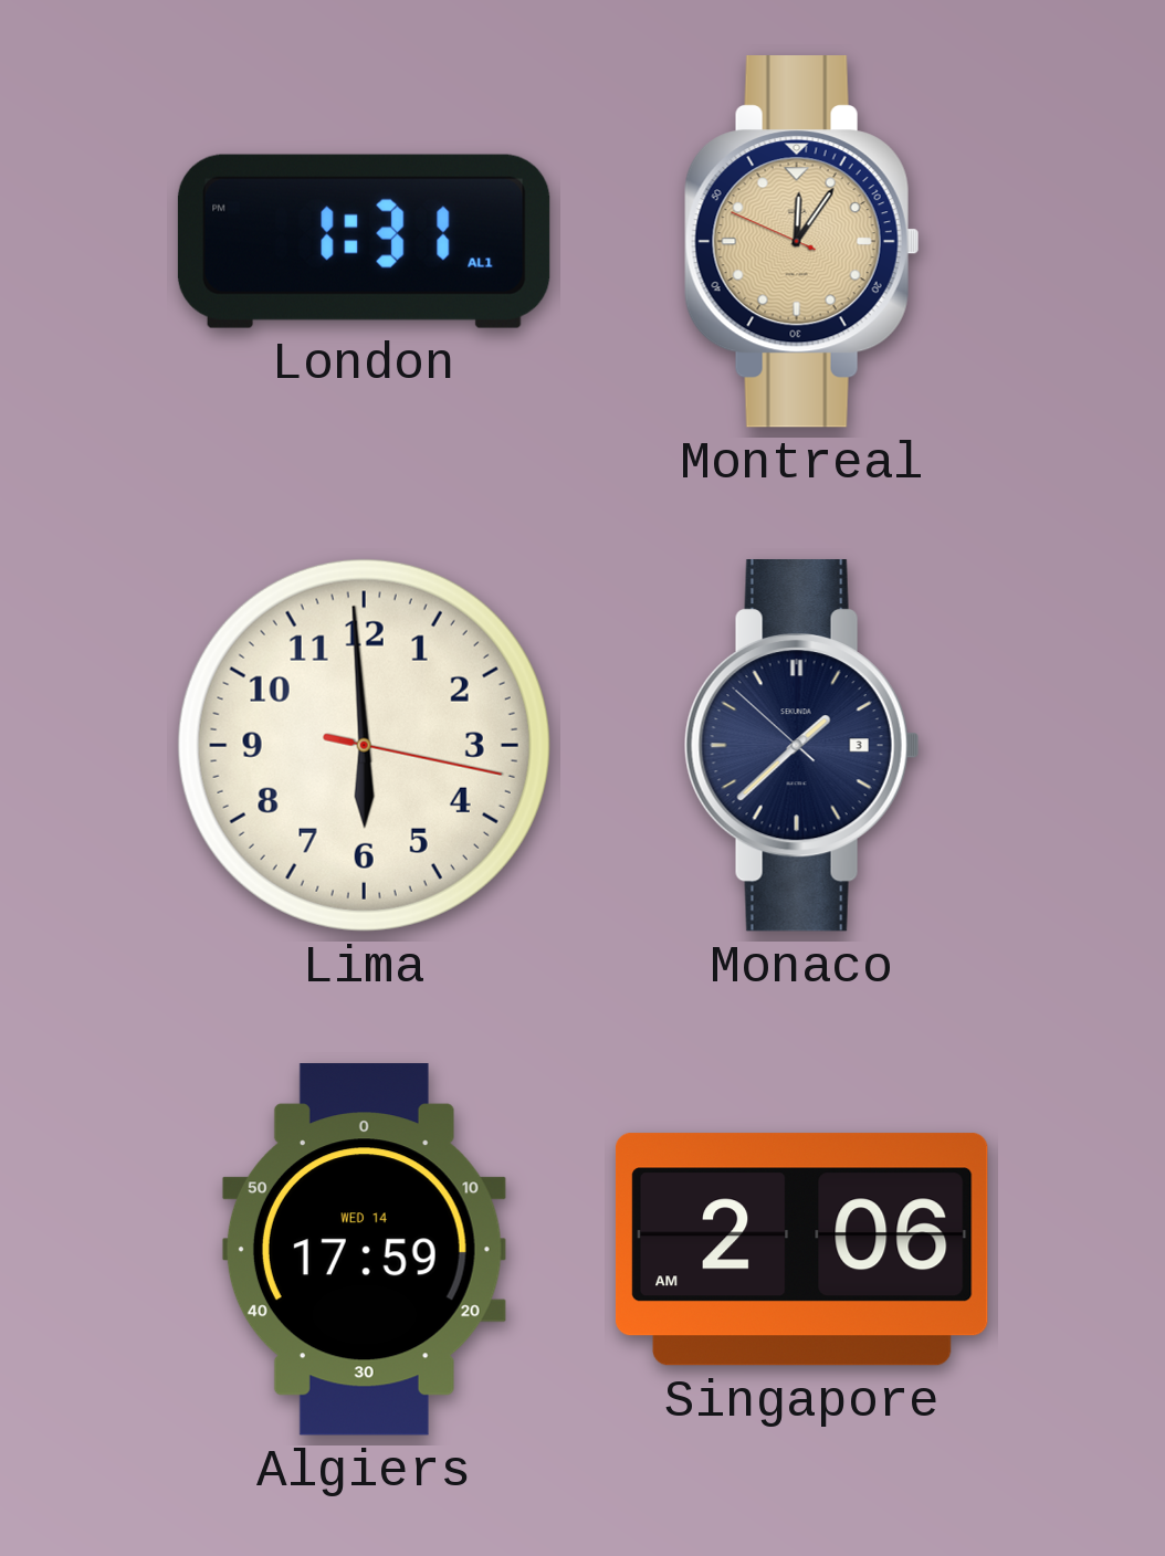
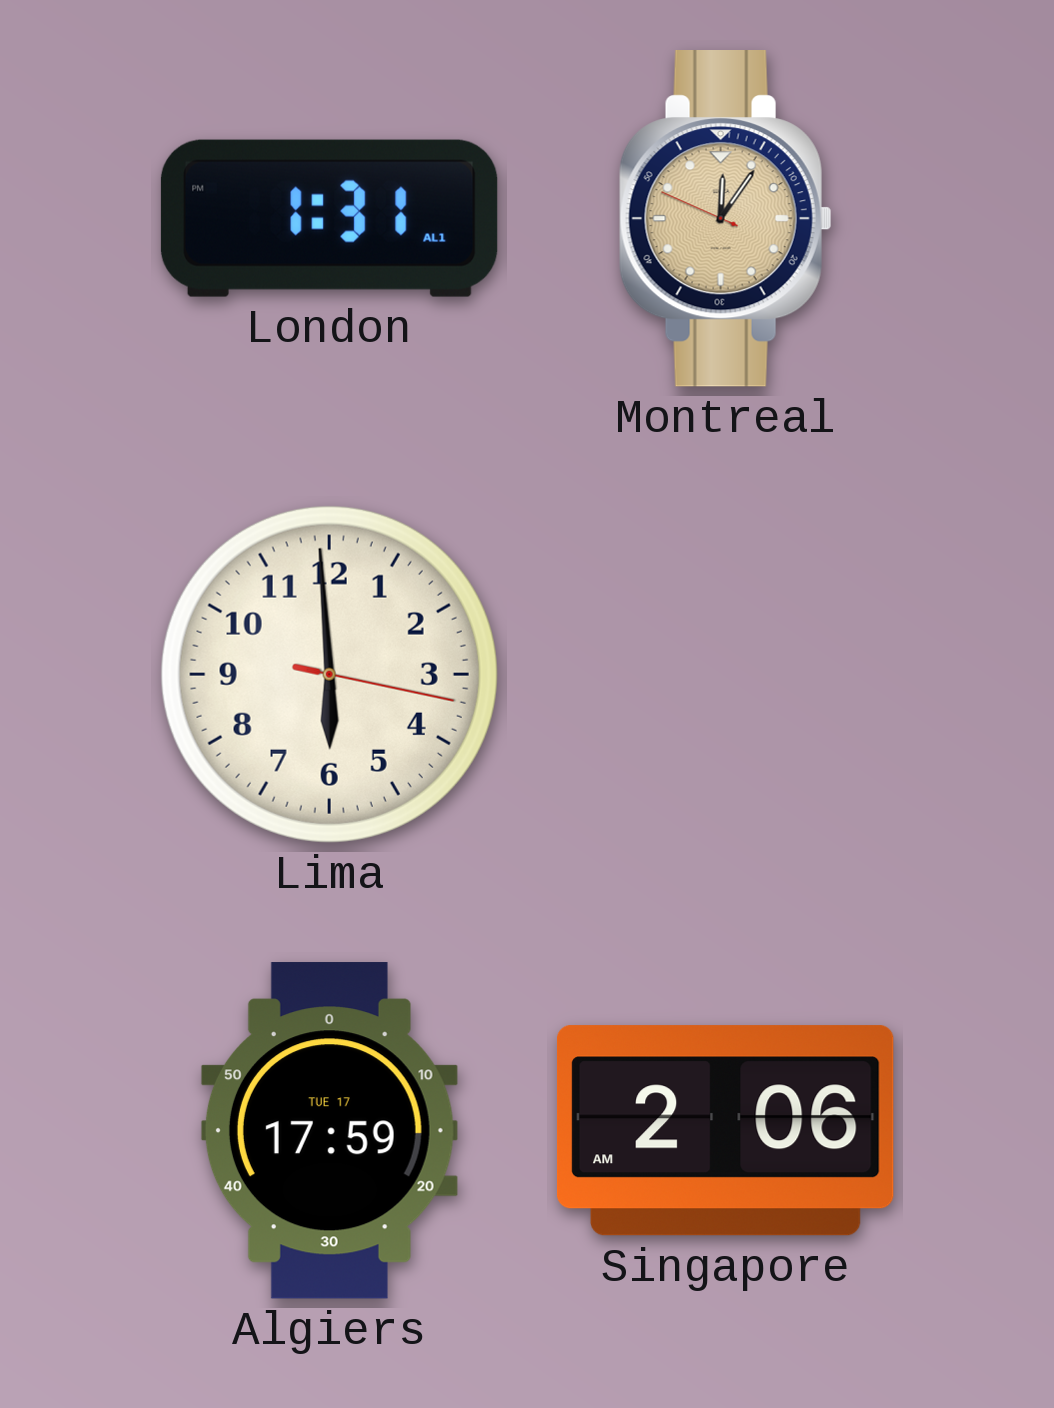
Monaco: 1:37 -> none
Algiers date: WED 14 -> TUE 17
